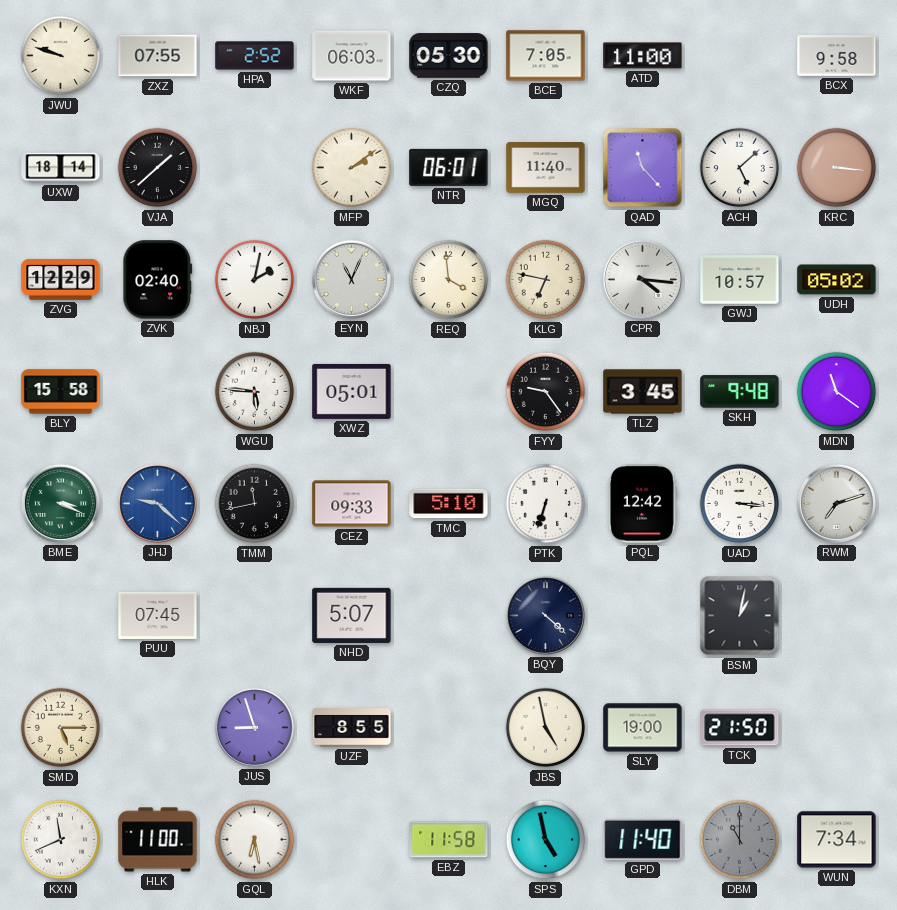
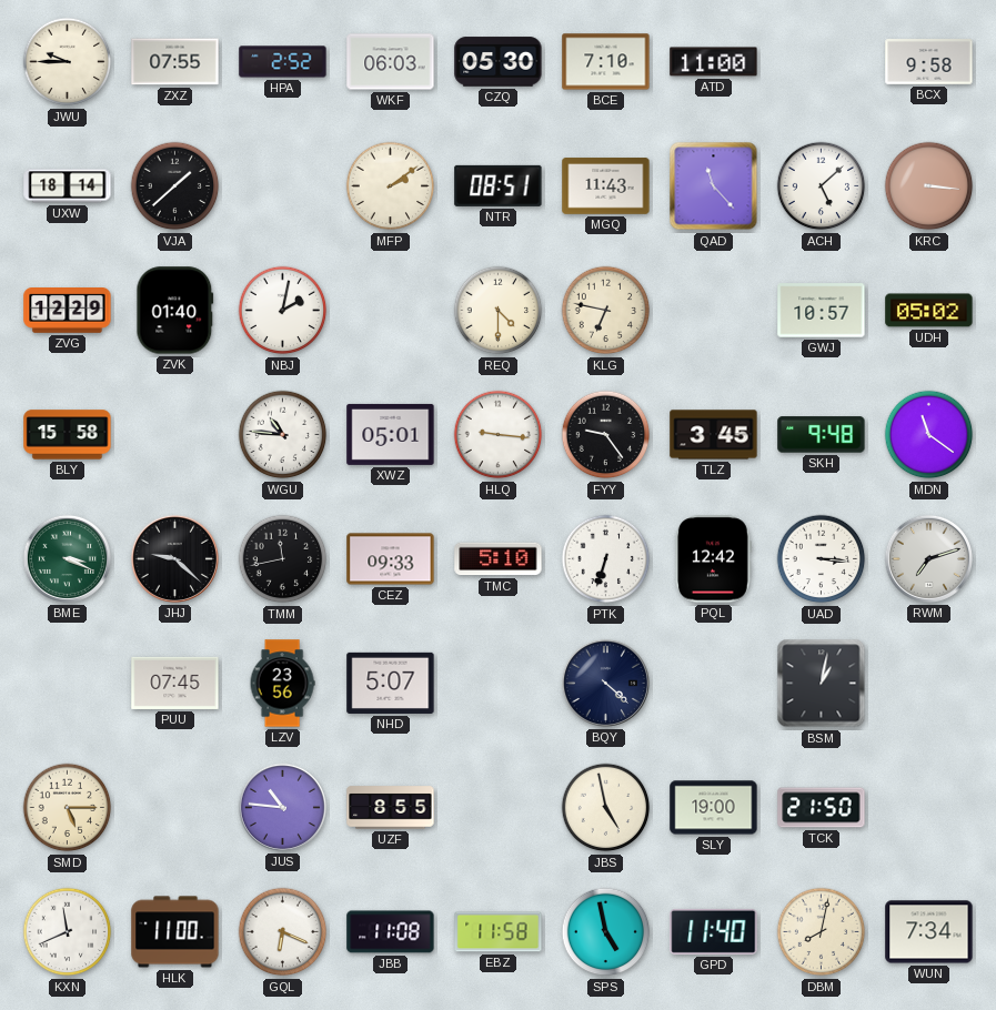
JWU: 9:48 -> 9:45
BCE: 7:05 -> 7:10
NTR: 06:01 -> 08:51
MGQ: 11:40 -> 11:43
ZVK: 02:40 -> 01:40
EYN: 11:04 -> none
REQ: 3:59 -> 4:30
CPR: 4:16 -> none
WGU: 5:46 -> 10:46
HLQ: none -> 9:16
JHJ dial: blue -> black
LZV: none -> 23:56
JUS: 8:57 -> 10:46
GQL: 6:28 -> 6:19
JBB: none -> 11:08
DBM: 11:00 -> 8:02
DBM dial: grey -> cream
